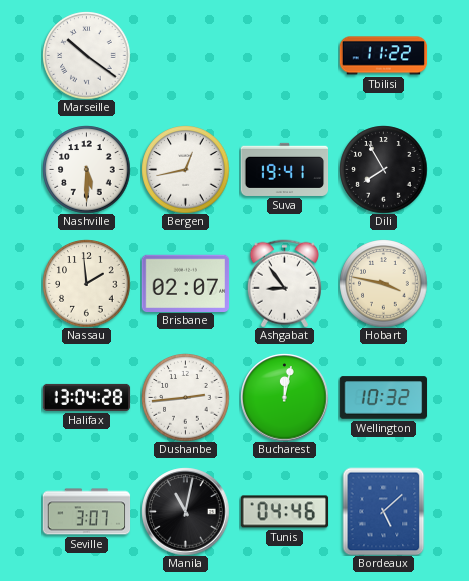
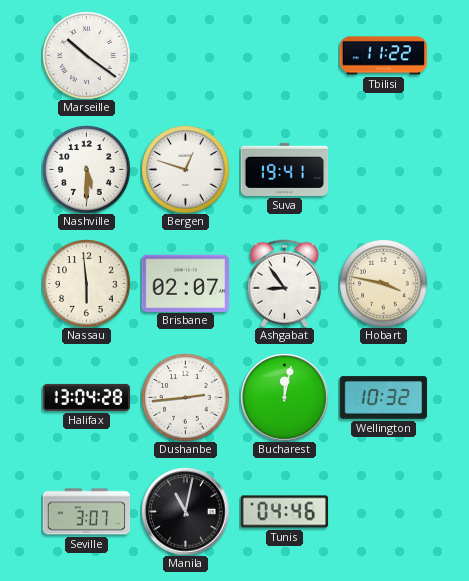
Bergen: 12:43 -> 12:48
Dili: 7:55 -> none
Nassau: 1:59 -> 5:59
Bordeaux: 5:08 -> none
